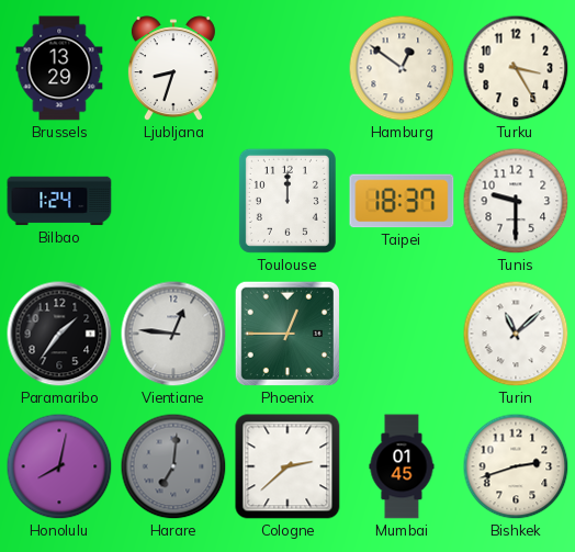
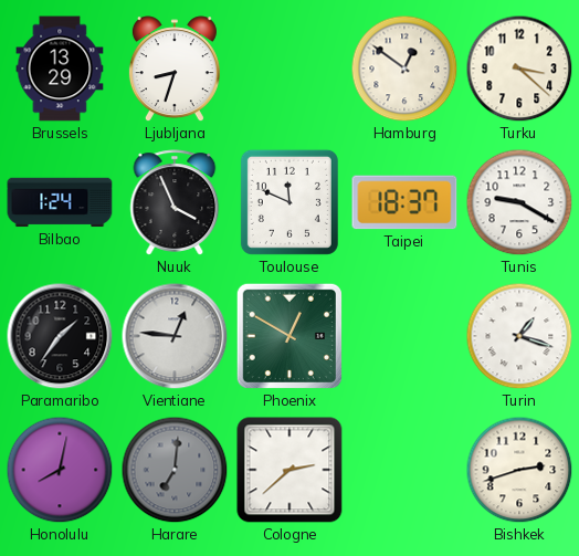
Turku: 3:25 -> 3:22
Nuuk: none -> 3:56
Toulouse: 12:00 -> 11:49
Tunis: 9:30 -> 9:20
Phoenix: 12:45 -> 12:50
Turin: 11:08 -> 1:18
Mumbai: 01:45 -> none
